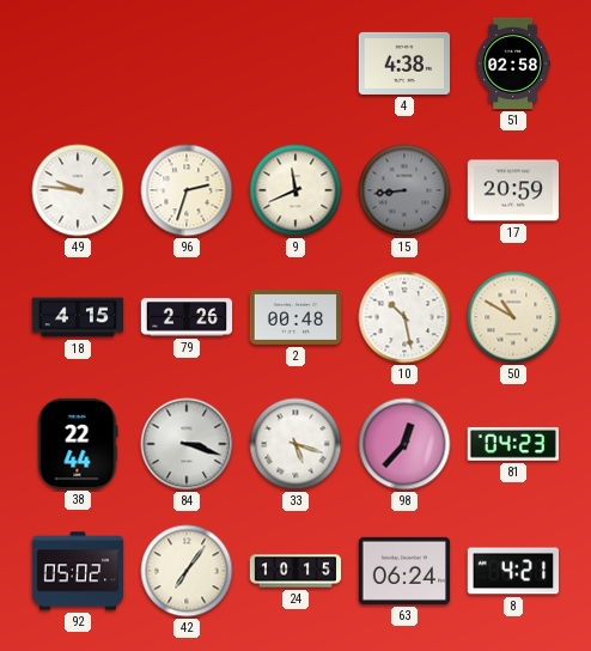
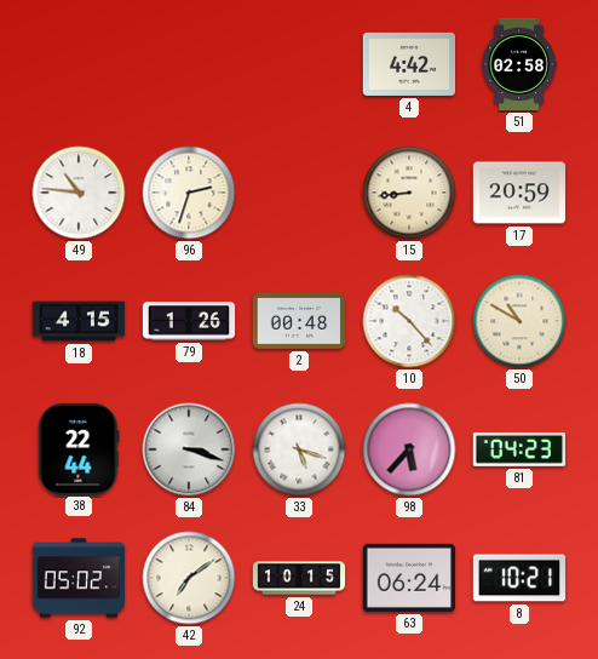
4: 4:38 -> 4:42
49: 9:46 -> 10:46
9: 11:41 -> none
15 dial: grey -> cream
79: 2:26 -> 1:26
10: 10:28 -> 10:23
98: 12:37 -> 5:37
42: 7:06 -> 7:09
8: 4:21 -> 10:21
